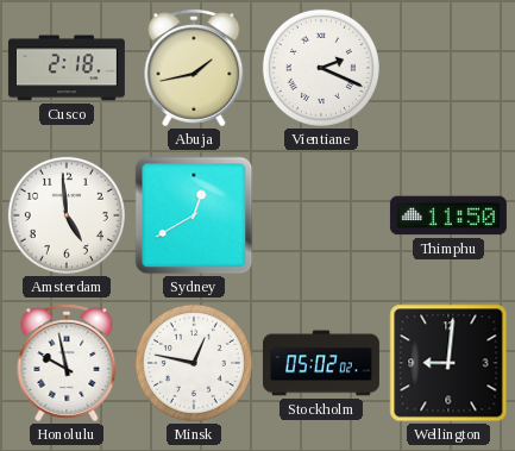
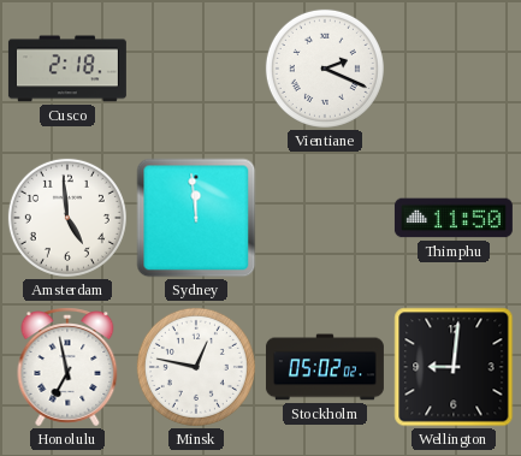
Abuja: 1:43 -> none
Sydney: 12:40 -> 11:59
Honolulu: 9:58 -> 6:58
